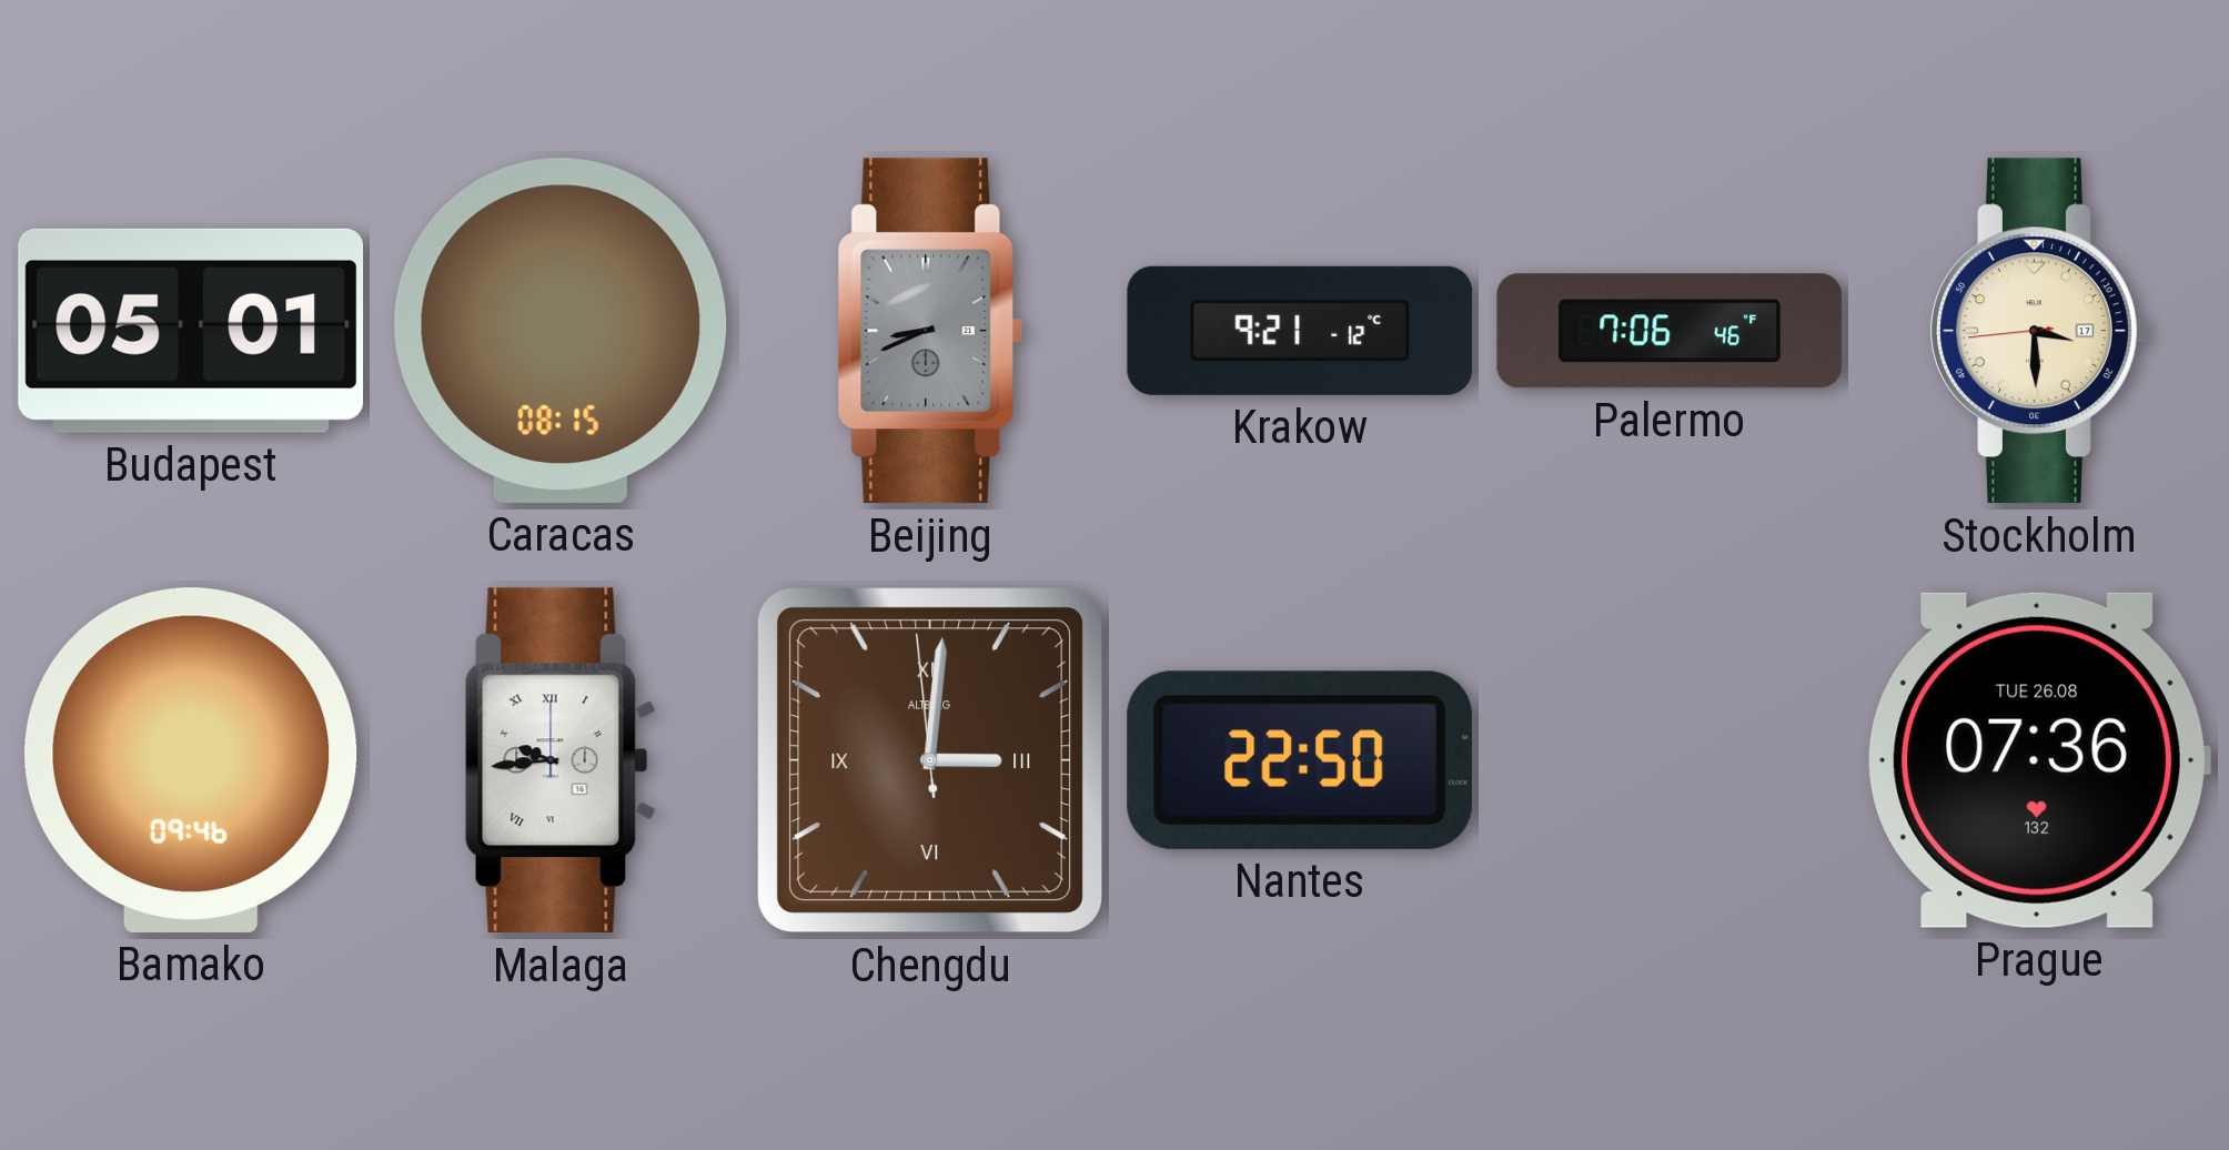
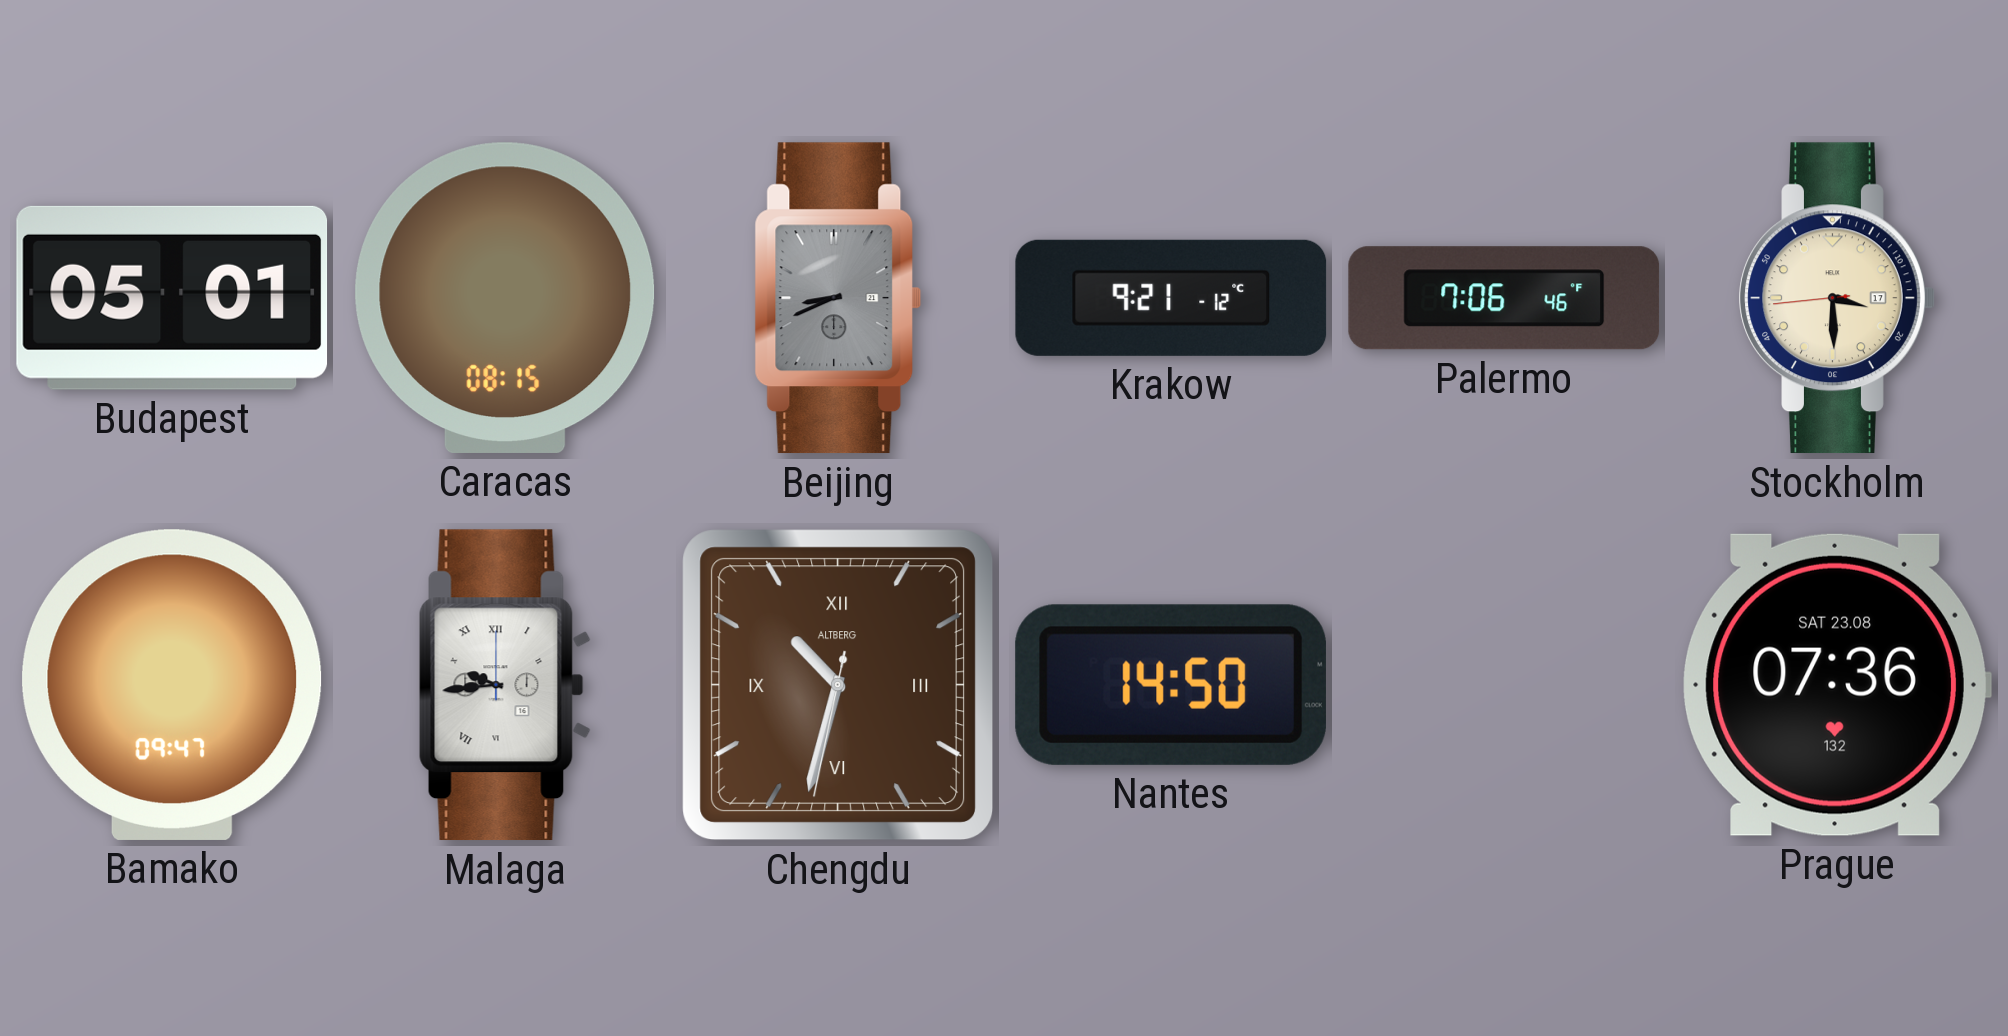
Bamako: 09:46 -> 09:47
Chengdu: 3:00 -> 10:32
Nantes: 22:50 -> 14:50
Prague date: TUE 26.08 -> SAT 23.08
